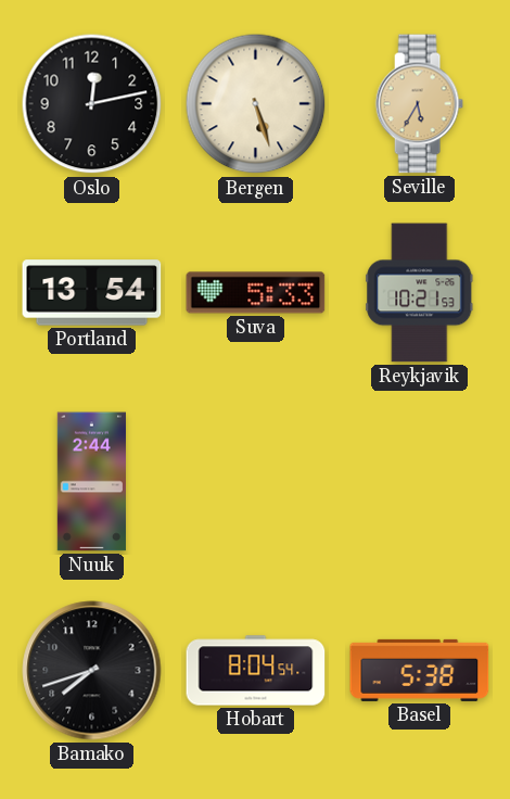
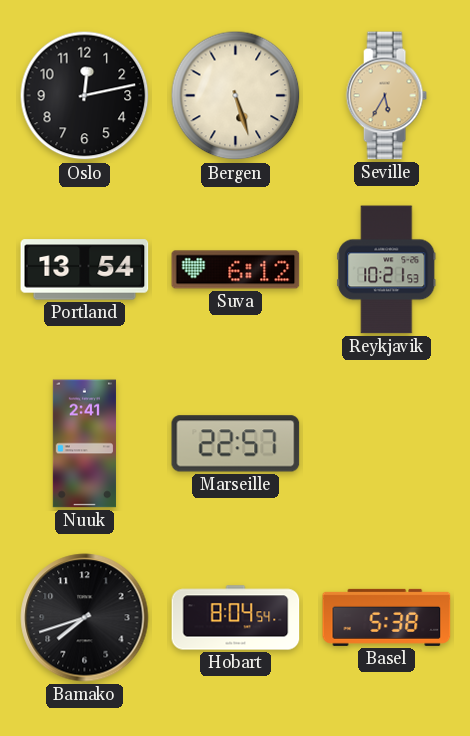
Suva: 5:33 -> 6:12
Nuuk: 2:44 -> 2:41
Marseille: none -> 22:57
